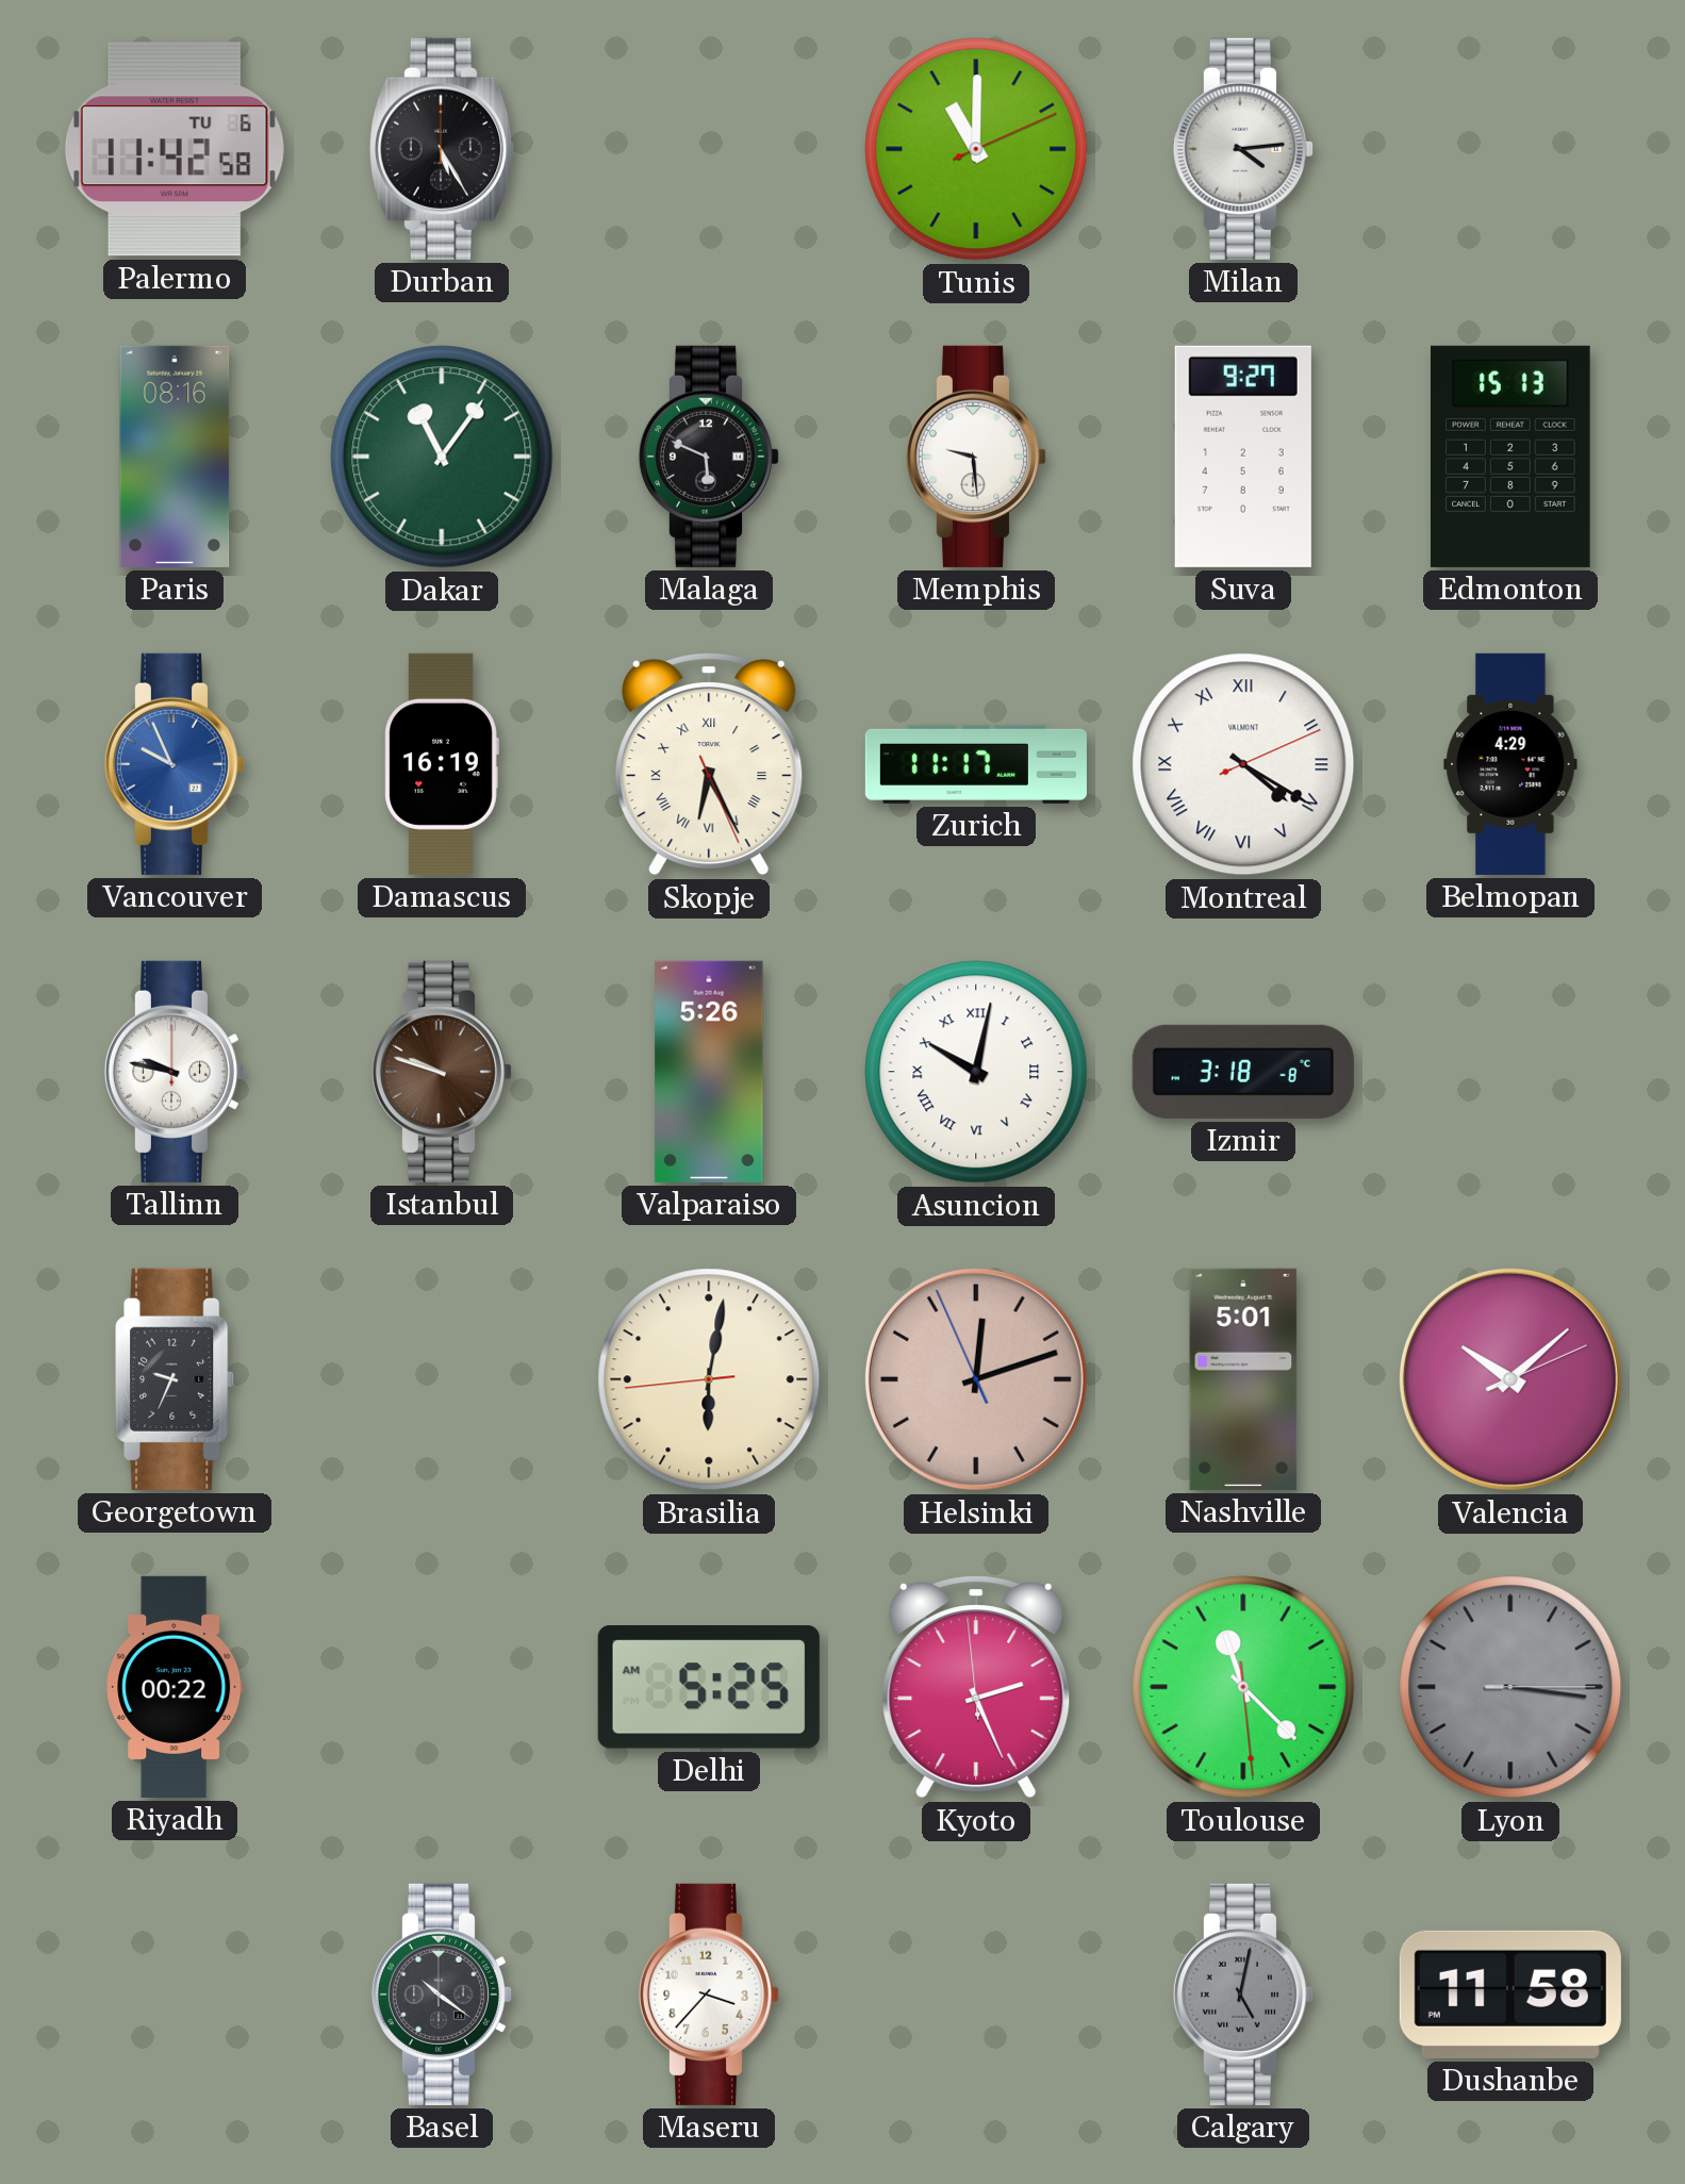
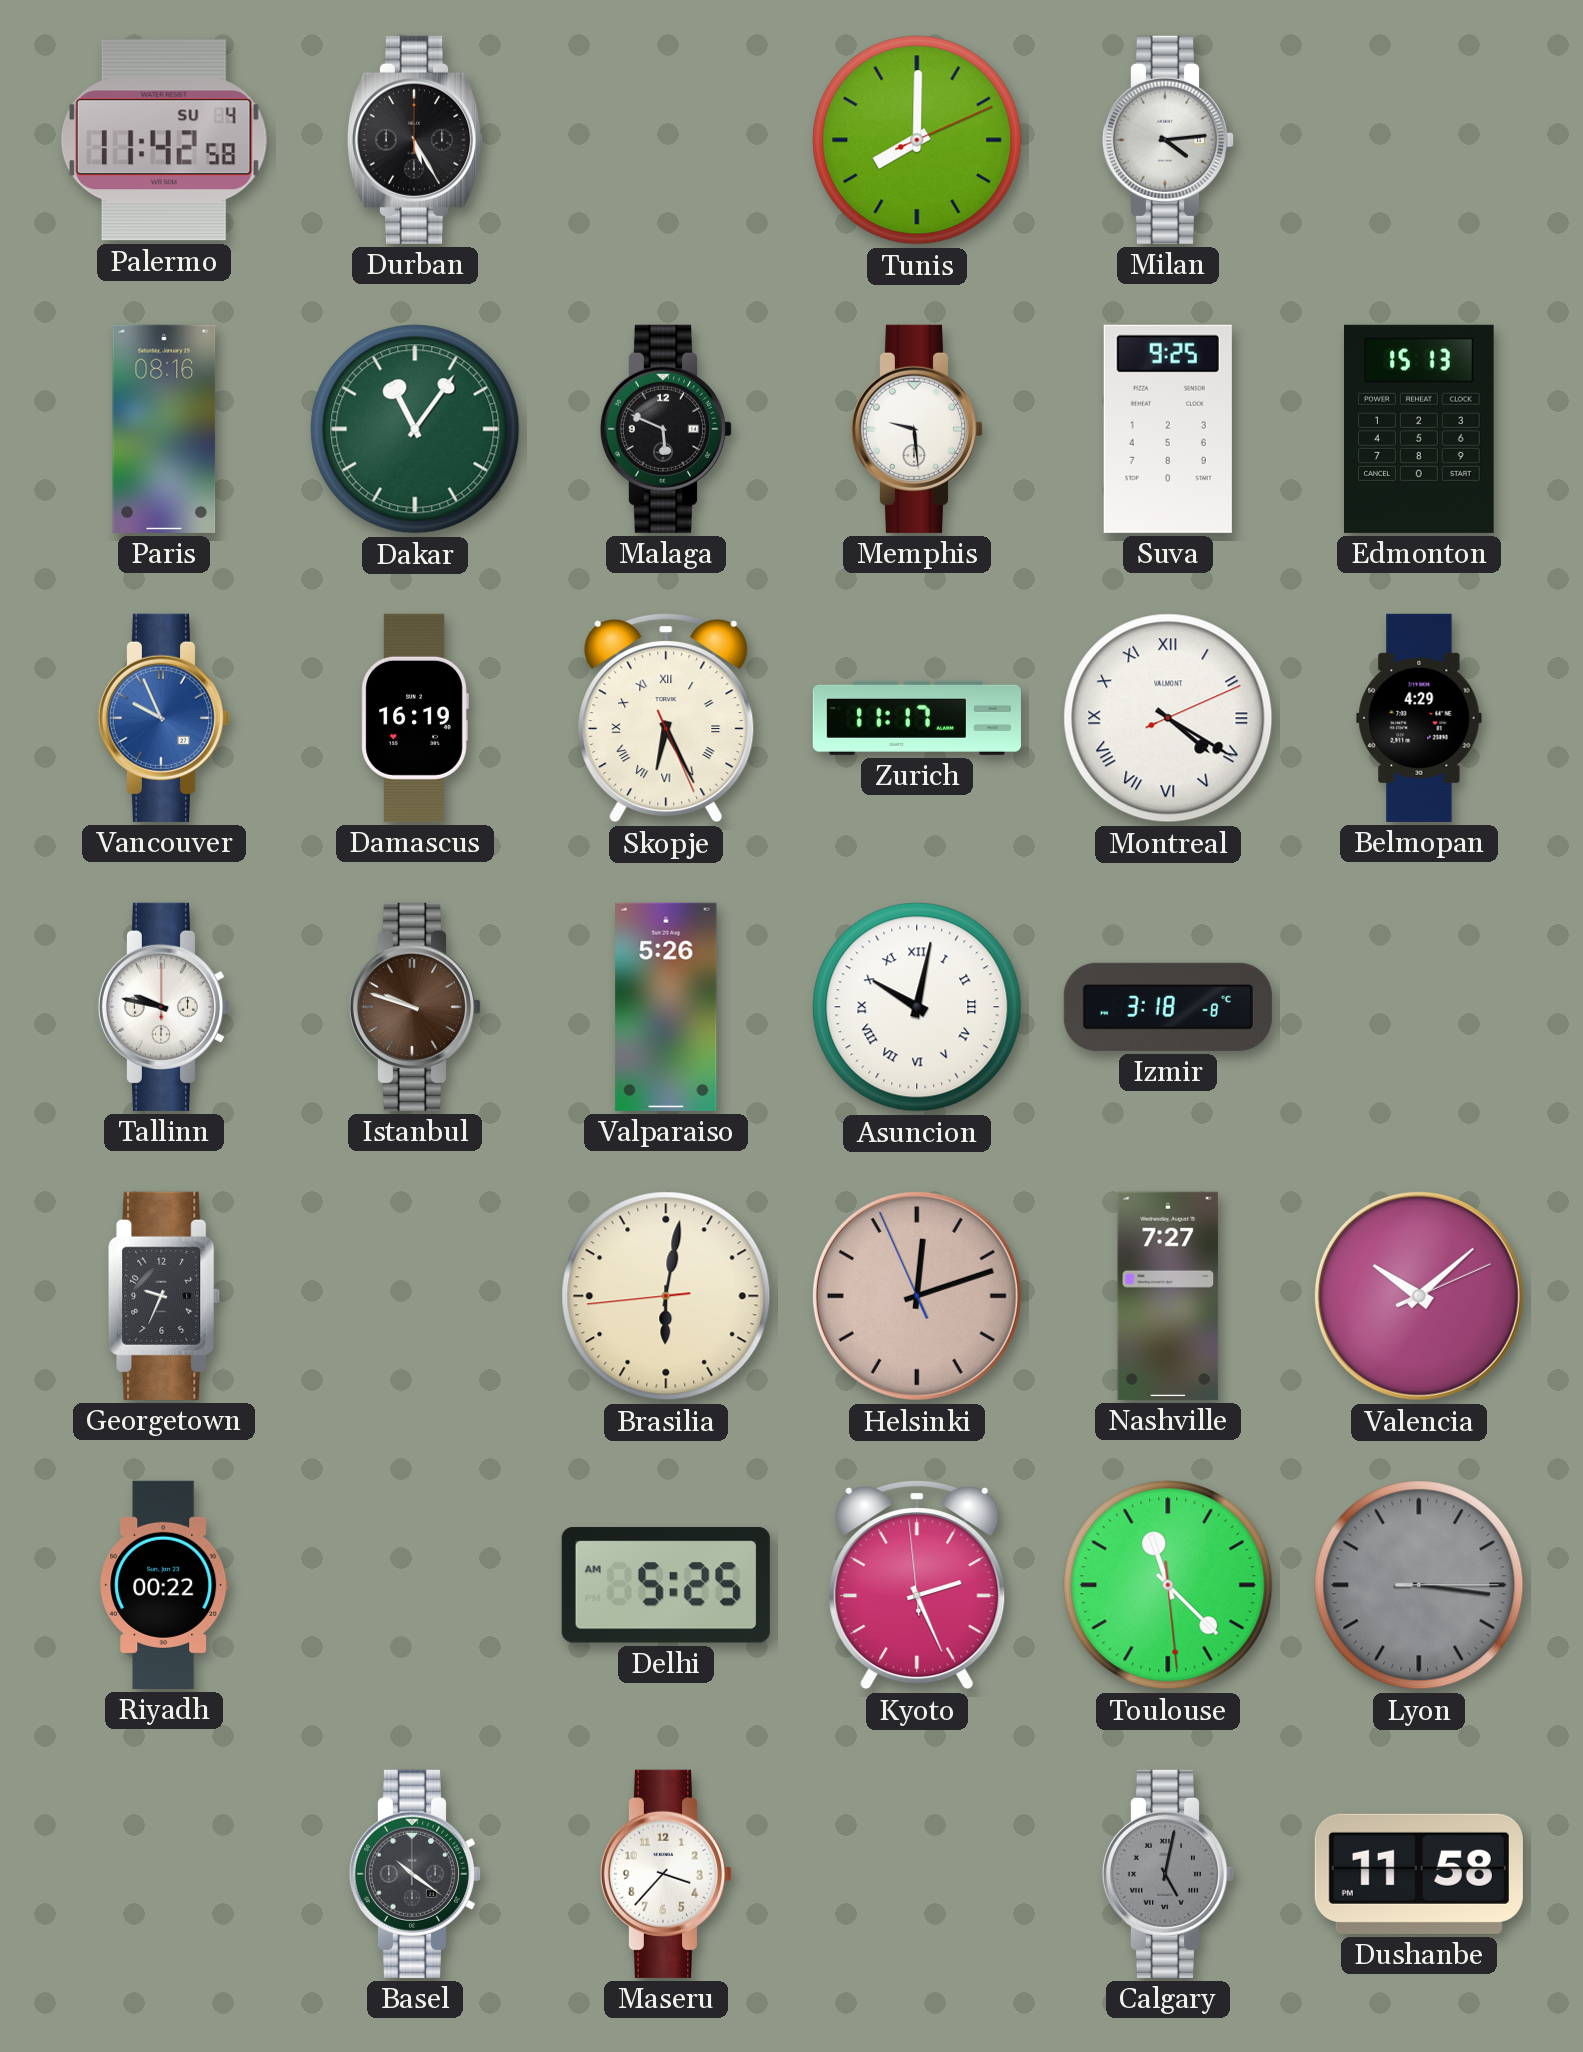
Palermo date: TU 6 -> SU 4
Tunis: 11:00 -> 8:00
Suva: 9:27 -> 9:25
Nashville: 5:01 -> 7:27
